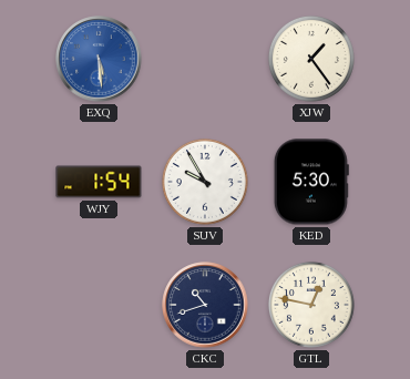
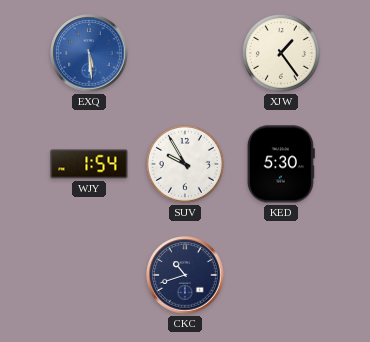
GTL: 12:47 -> none
